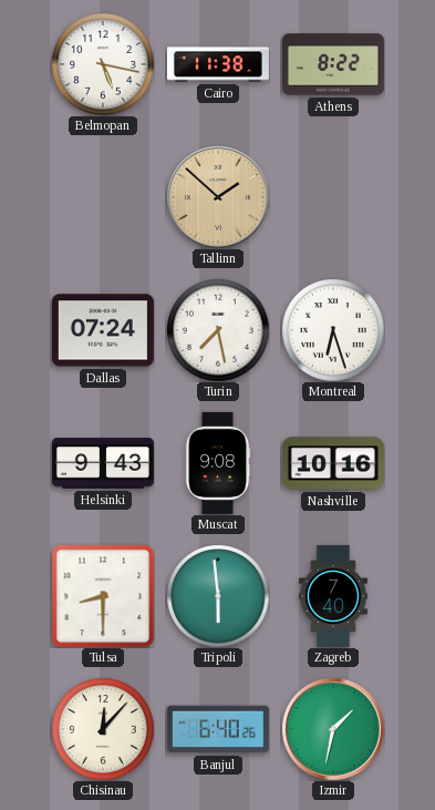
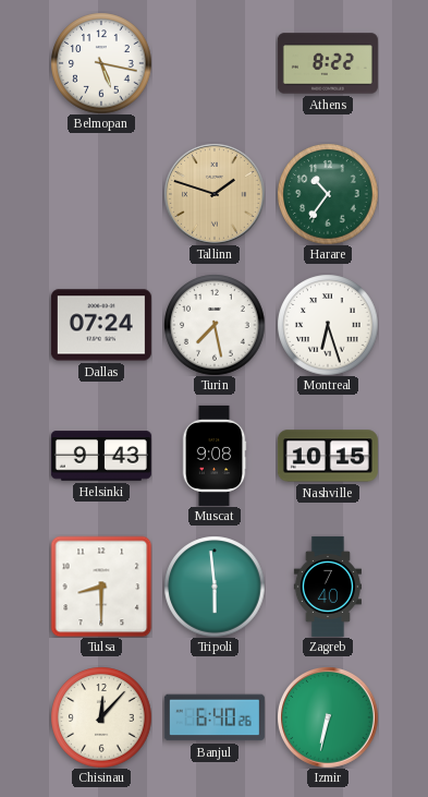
Cairo: 11:38 -> none
Tallinn: 1:52 -> 1:48
Harare: none -> 10:36
Nashville: 10:16 -> 10:15
Izmir: 1:32 -> 6:32
